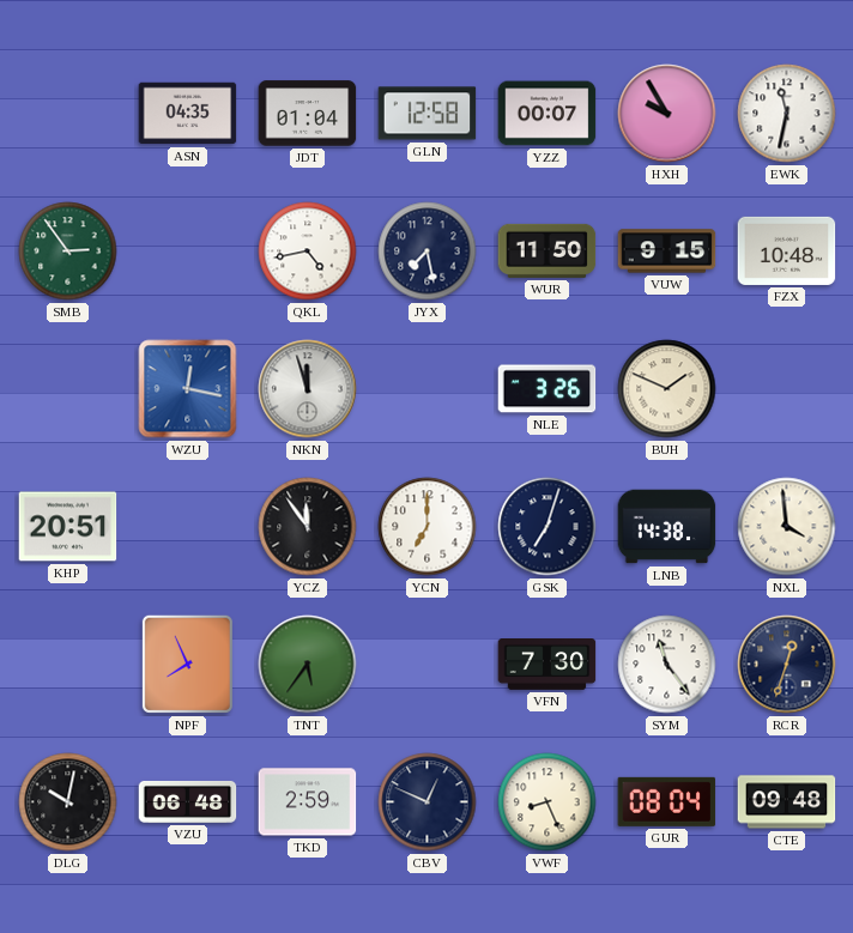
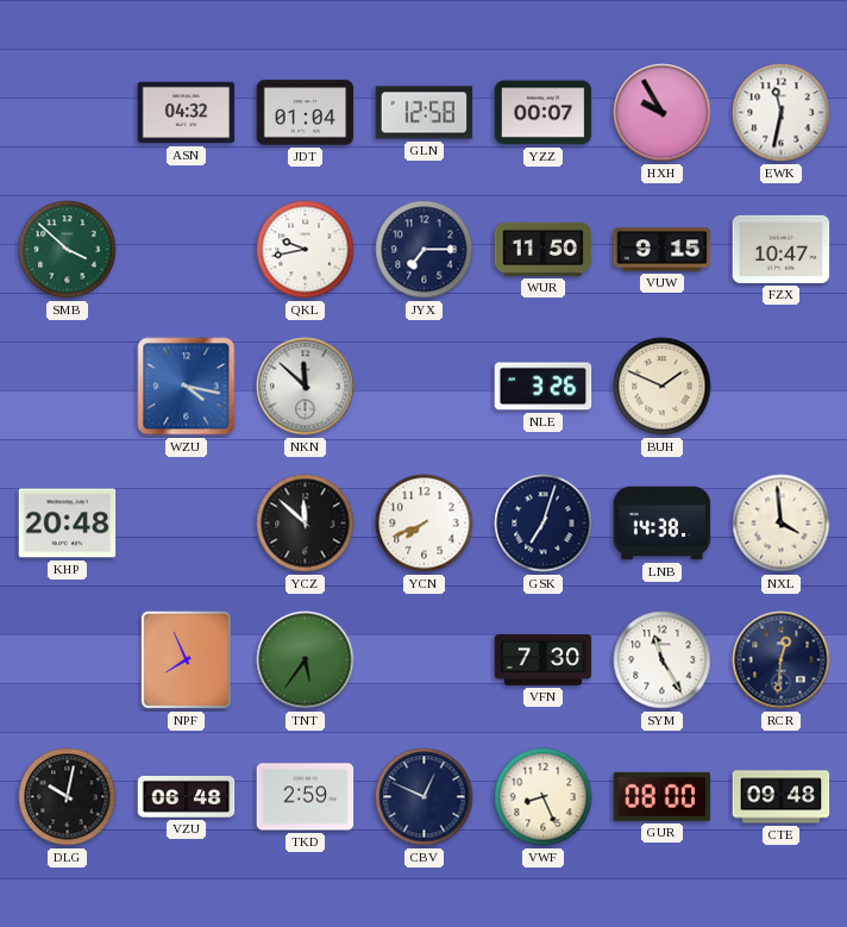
ASN: 04:35 -> 04:32
SMB: 2:54 -> 3:52
QKL: 4:43 -> 9:43
JYX: 7:28 -> 7:15
FZX: 10:48 -> 10:47
WZU: 12:17 -> 4:17
NKN: 11:57 -> 11:52
KHP: 20:51 -> 20:48
YCZ: 11:54 -> 11:52
YCN: 7:00 -> 7:41
SYM: 11:24 -> 11:25
RCR: 12:33 -> 12:31
GUR: 08:04 -> 08:00
